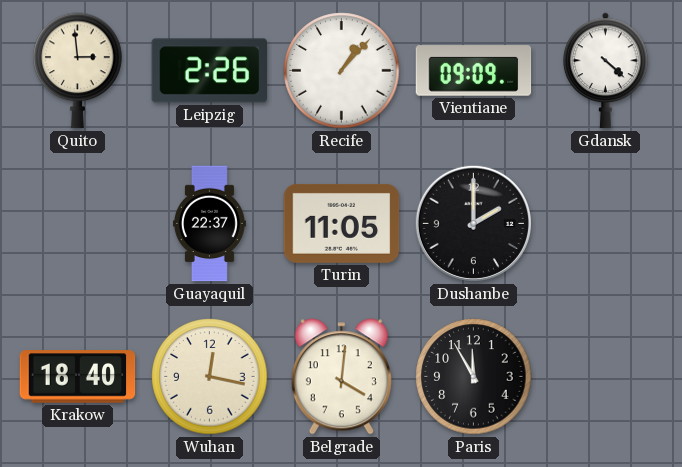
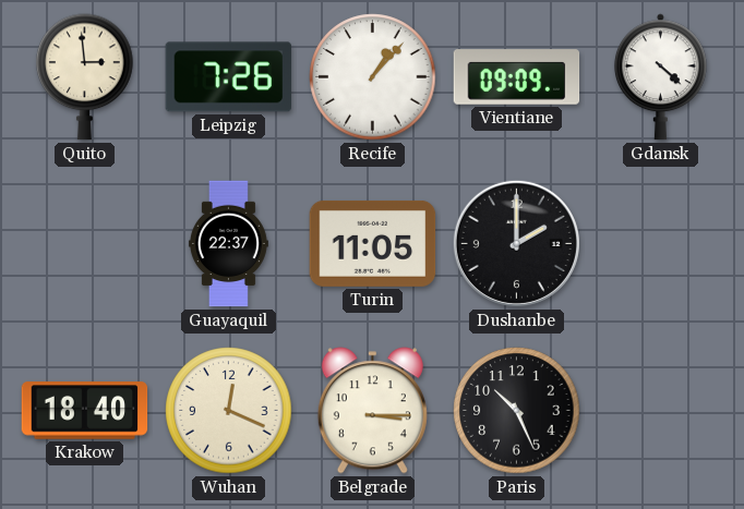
Leipzig: 2:26 -> 7:26
Wuhan: 12:17 -> 12:19
Belgrade: 4:01 -> 3:15
Paris: 11:55 -> 10:26
